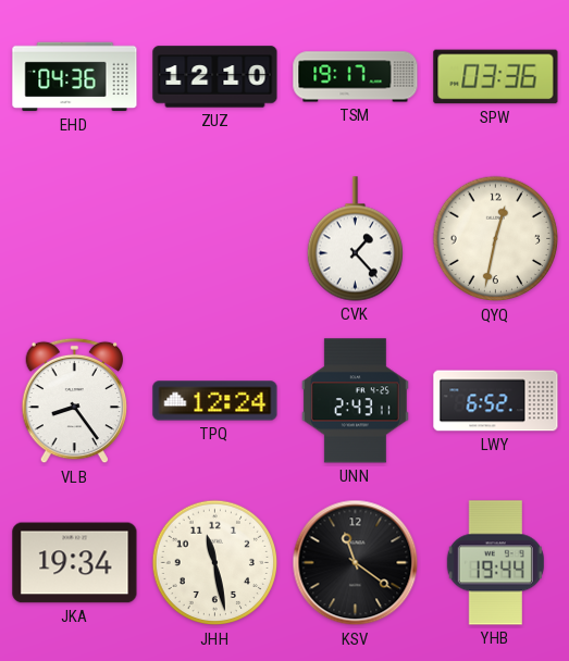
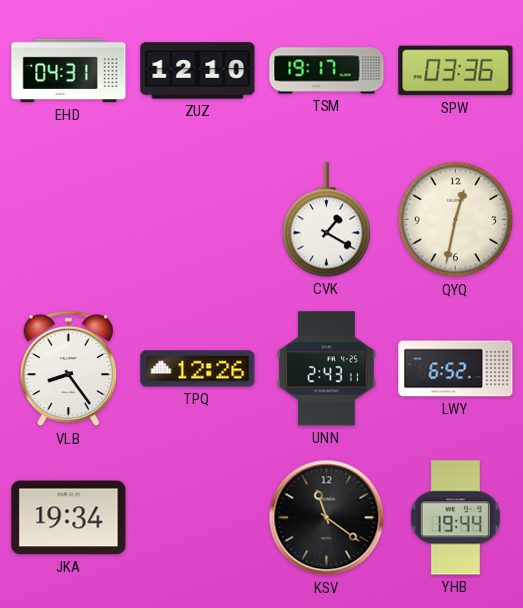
EHD: 04:36 -> 04:31
CVK: 1:23 -> 1:20
TPQ: 12:24 -> 12:26
JHH: 11:28 -> none
